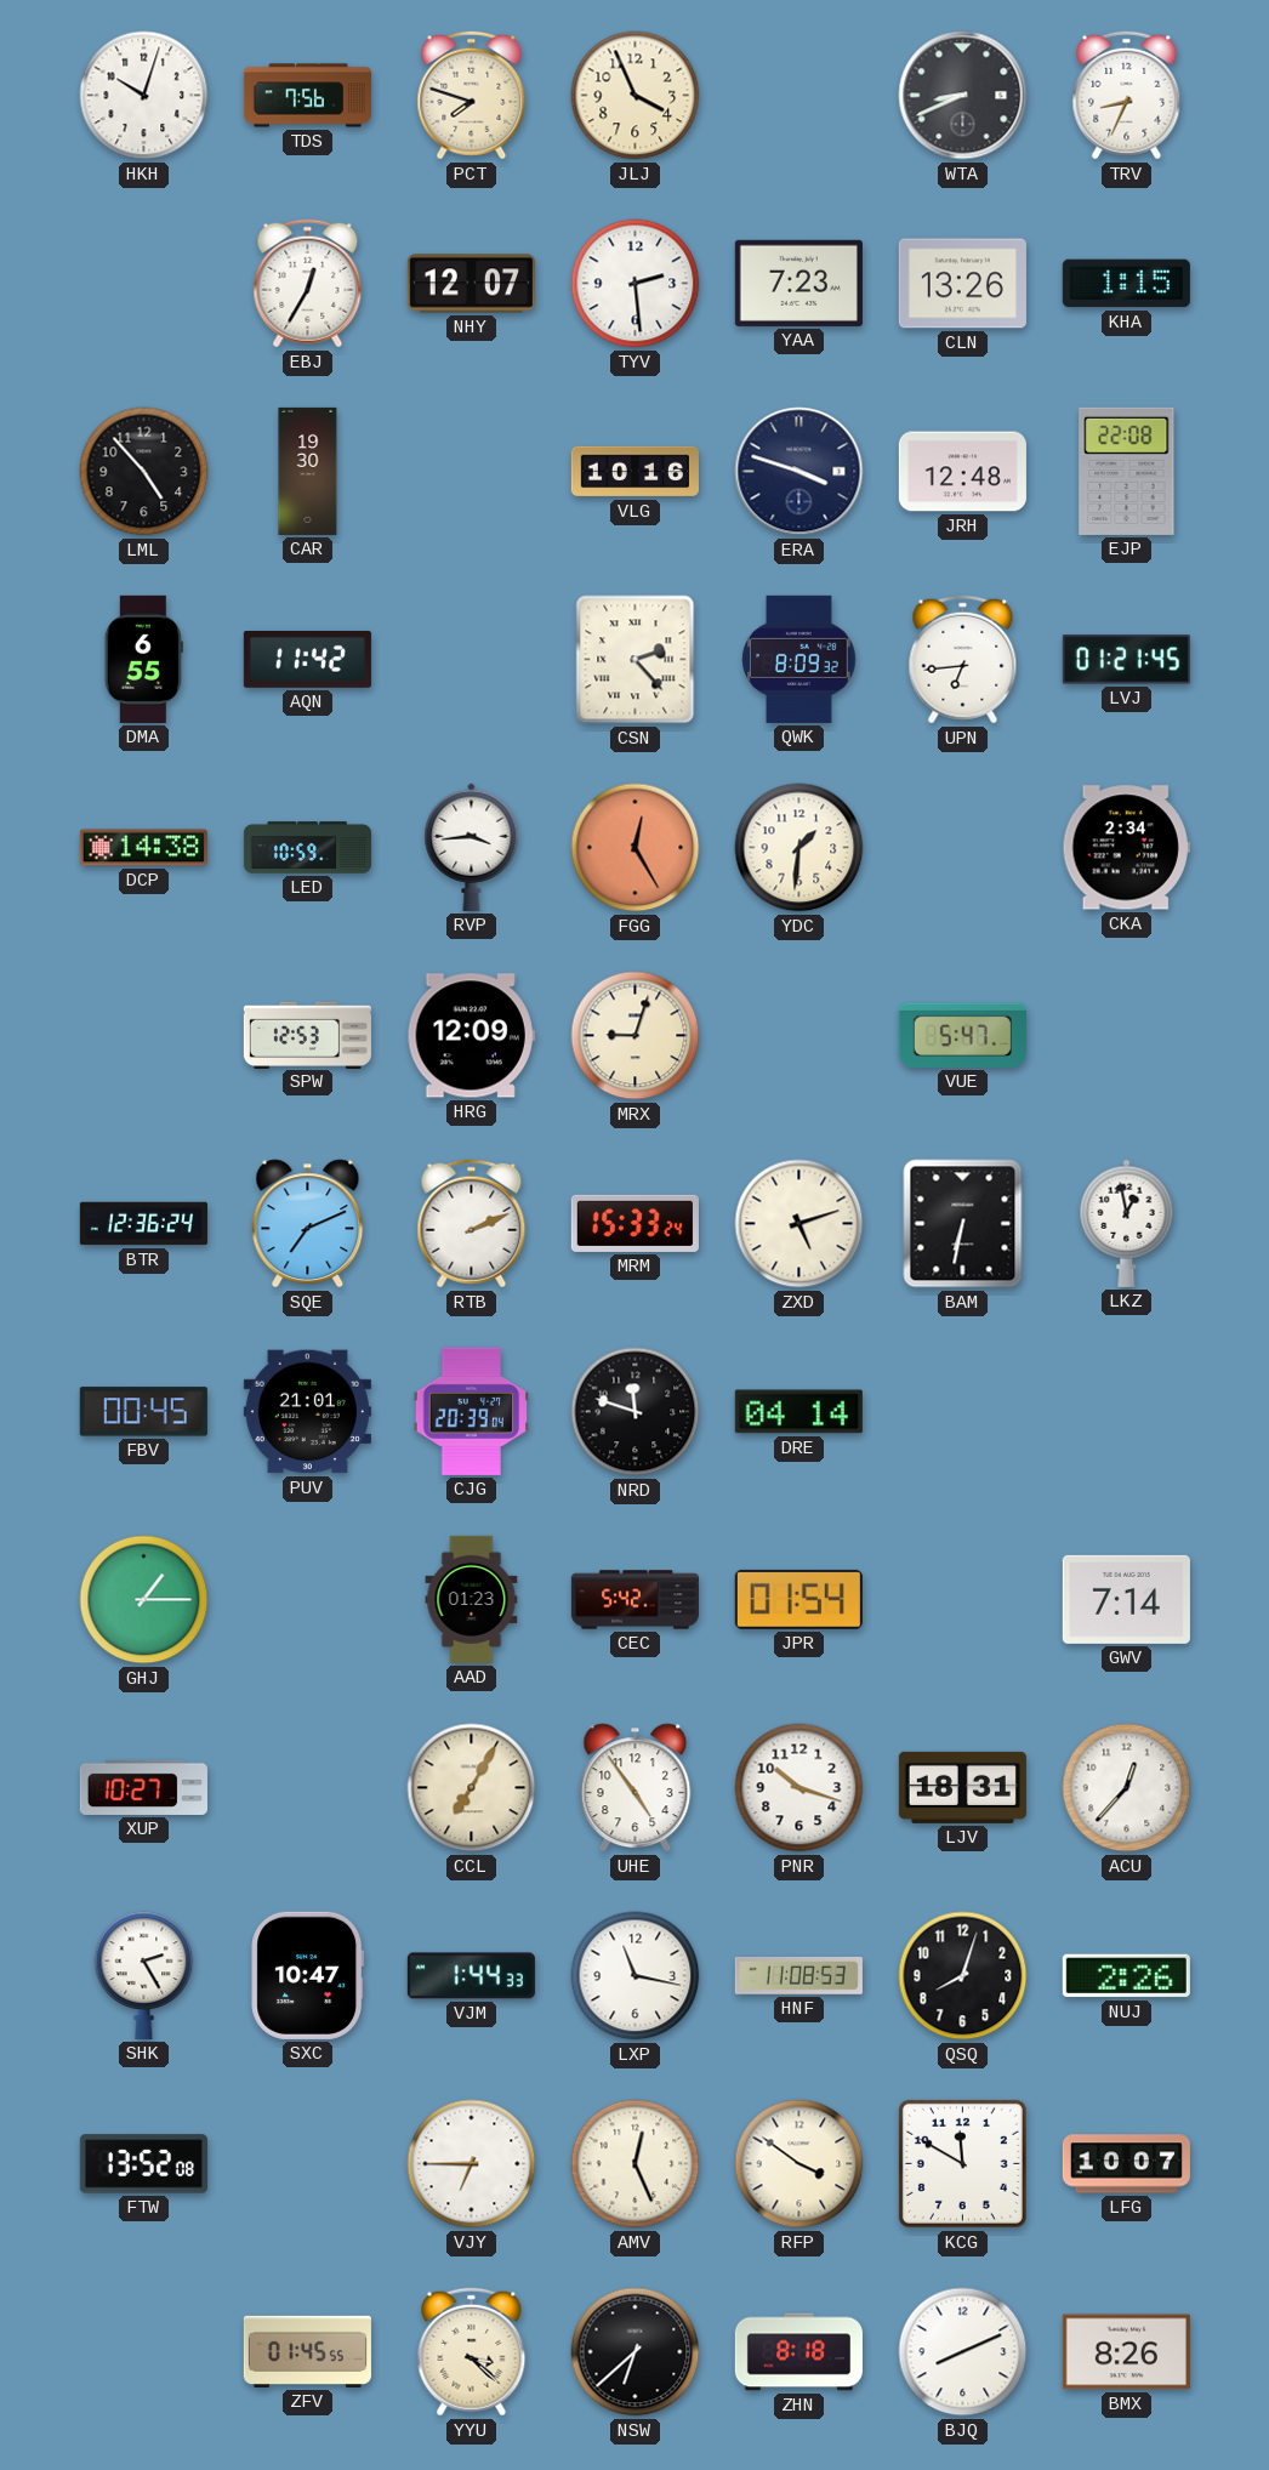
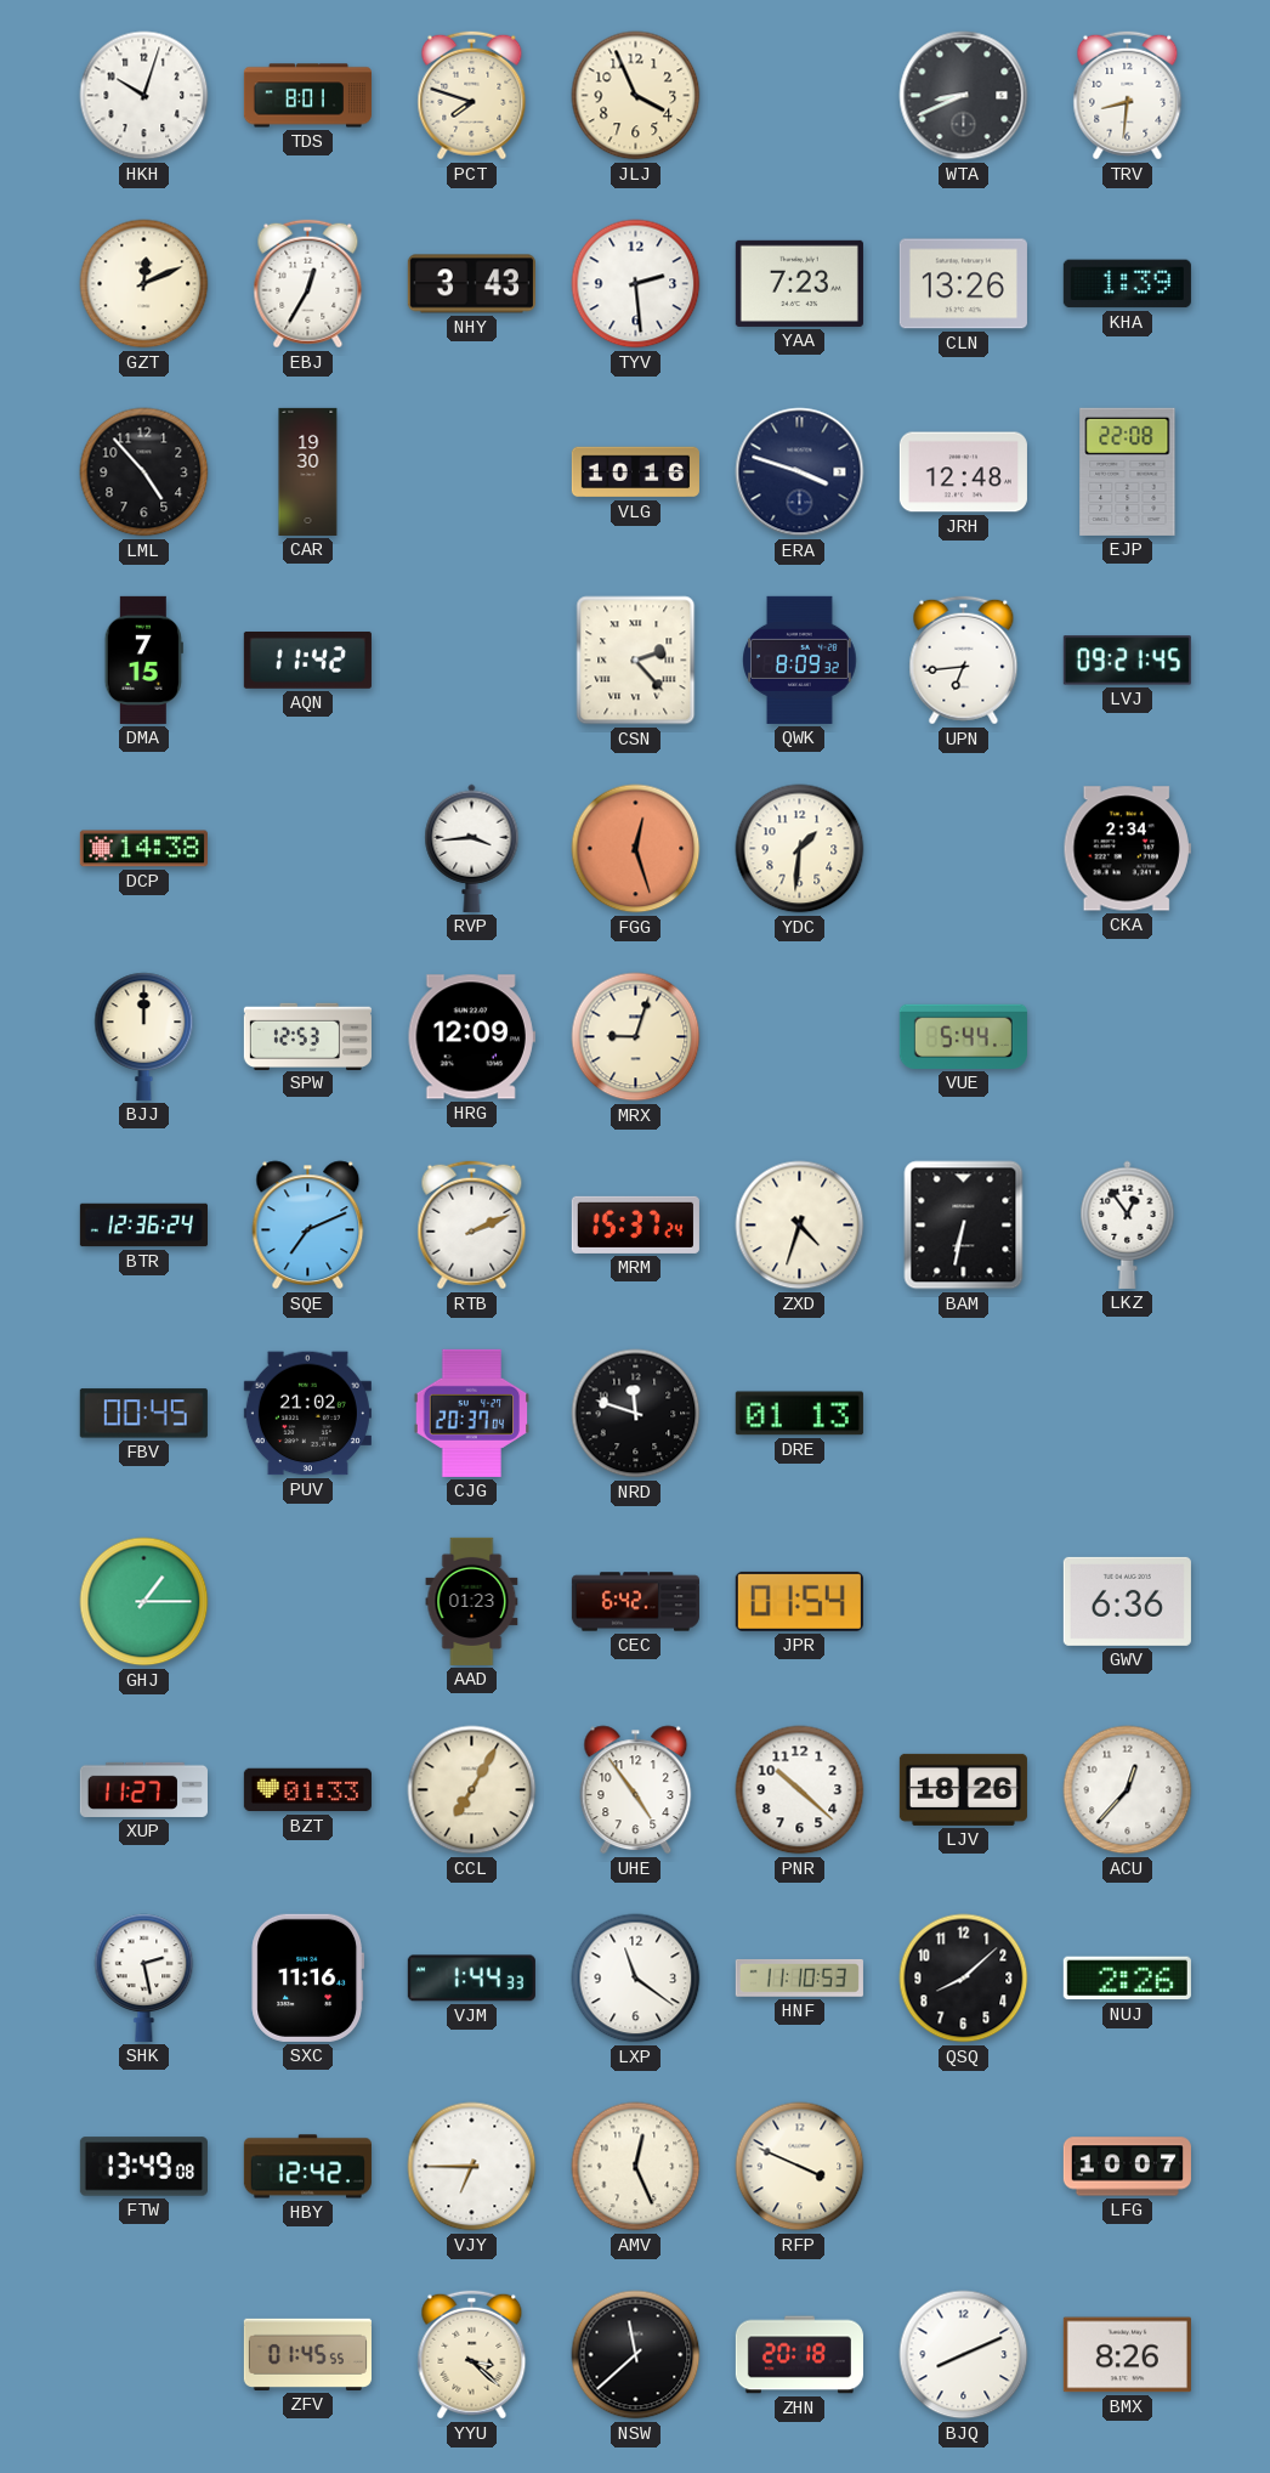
TDS: 7:56 -> 8:01
TRV: 8:34 -> 8:31
GZT: none -> 12:11
NHY: 12:07 -> 3:43
KHA: 1:15 -> 1:39
DMA: 6:55 -> 7:15
LVJ: 01:21 -> 09:21
LED: 10:59 -> none
FGG: 12:25 -> 12:27
BJJ: none -> 12:00
VUE: 5:47 -> 5:44
MRM: 15:33 -> 15:37
ZXD: 5:12 -> 4:33
LKZ: 12:58 -> 12:54
PUV: 21:01 -> 21:02
CJG: 20:39 -> 20:37
DRE: 04:14 -> 01:13
CEC: 5:42 -> 6:42
GWV: 7:14 -> 6:36
XUP: 10:27 -> 11:27
BZT: none -> 01:33
PNR: 10:18 -> 10:22
LJV: 18:31 -> 18:26
SHK: 2:25 -> 2:28
SXC: 10:47 -> 11:16
LXP: 11:17 -> 11:21
HNF: 11:08 -> 11:10
QSQ: 8:03 -> 8:08
FTW: 13:52 -> 13:49
HBY: none -> 12:42
RFP: 3:51 -> 3:49
KCG: 11:50 -> none
NSW: 6:38 -> 11:38
ZHN: 8:18 -> 20:18
